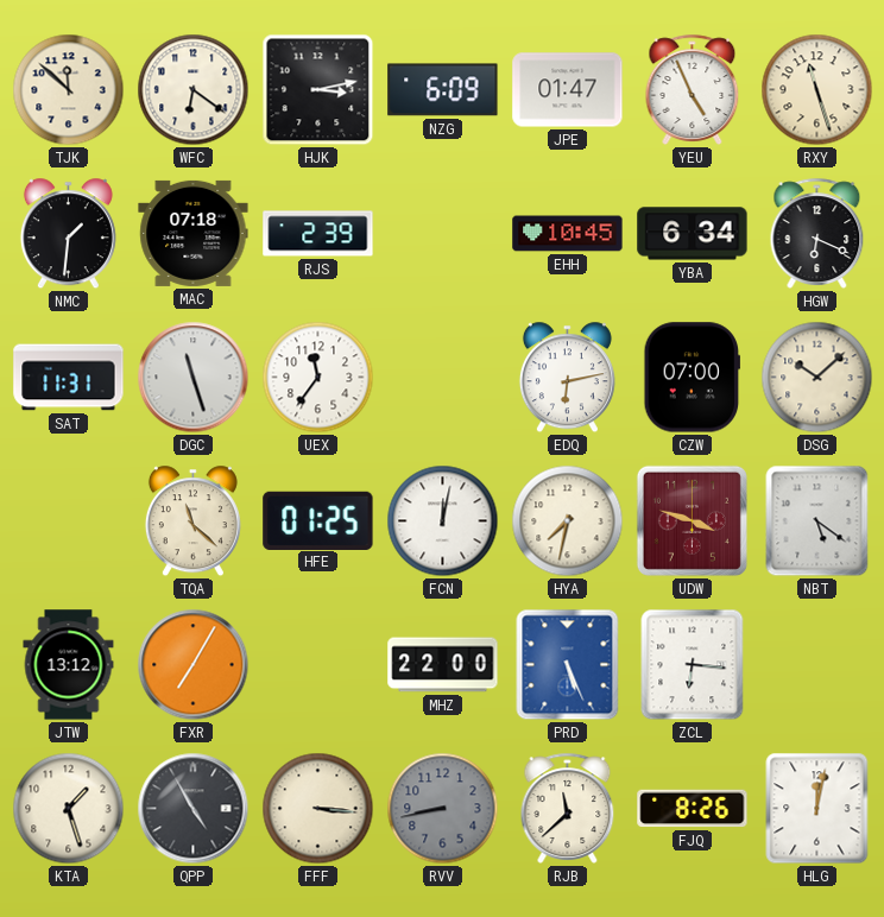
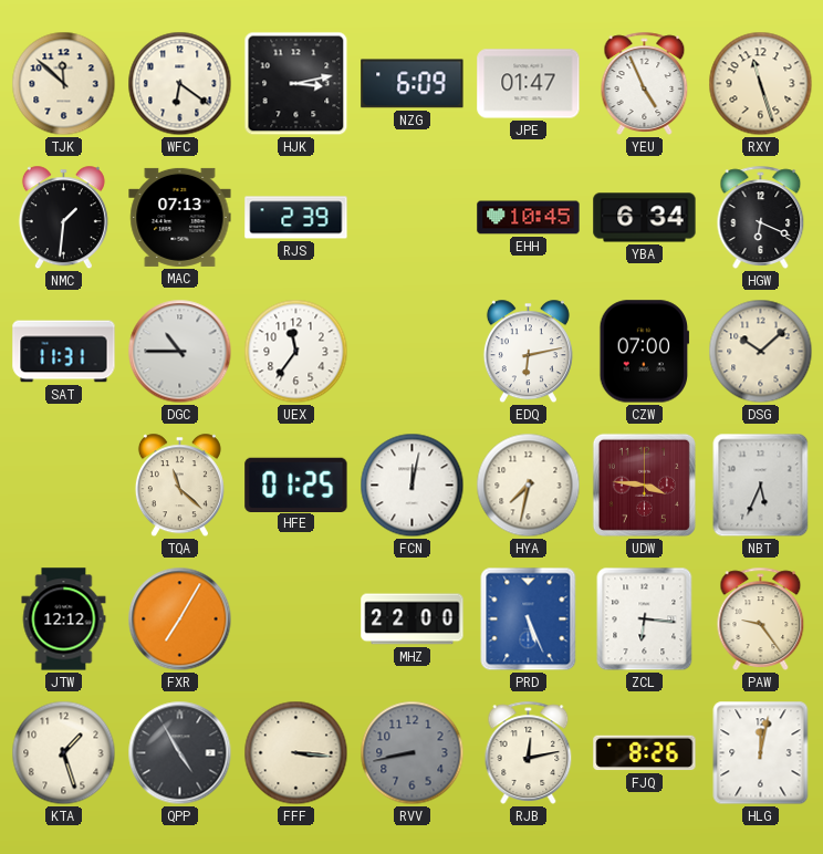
MAC: 07:18 -> 07:13
DGC: 11:27 -> 10:45
UDW: 3:48 -> 3:46
NBT: 5:21 -> 5:34
JTW: 13:12 -> 12:12
PAW: none -> 9:24
RJB: 11:38 -> 12:13
